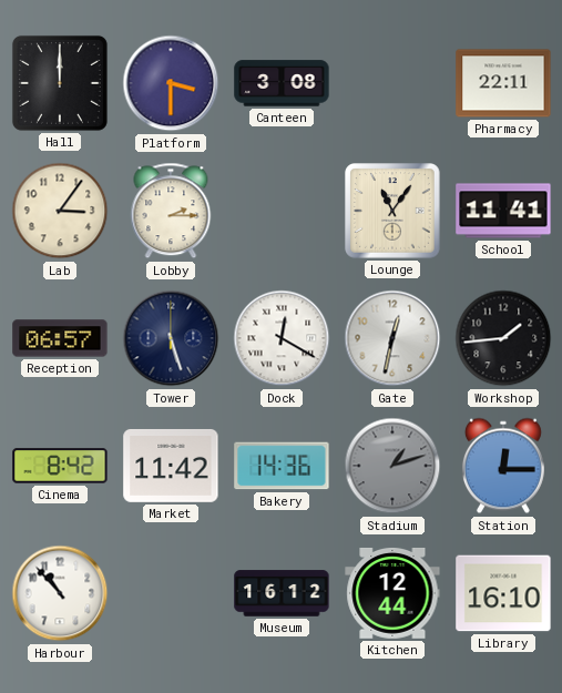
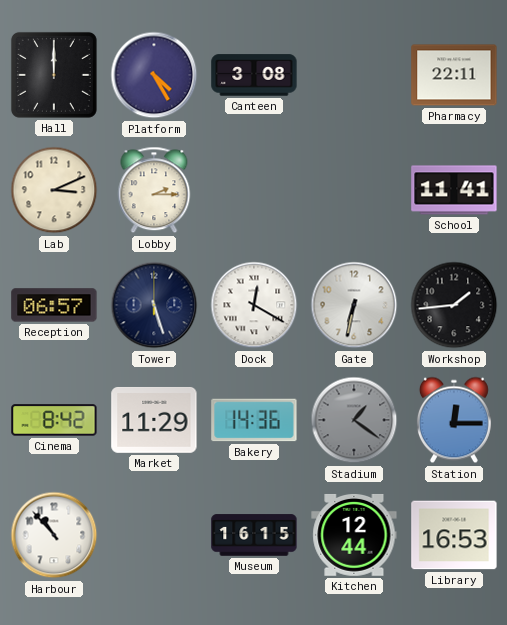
Platform: 3:30 -> 4:25
Lab: 3:06 -> 3:11
Lounge: 11:06 -> none
Gate: 12:32 -> 6:32
Market: 11:42 -> 11:29
Stadium: 1:12 -> 1:21
Museum: 16:12 -> 16:15
Library: 16:10 -> 16:53
